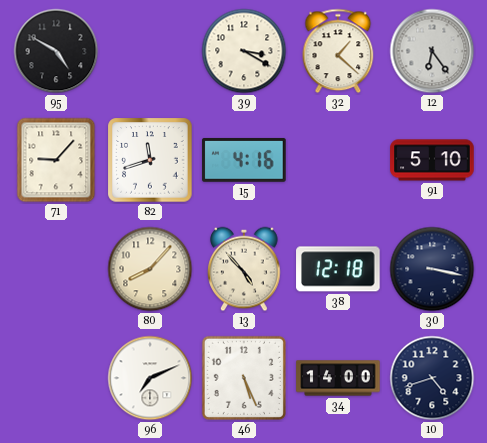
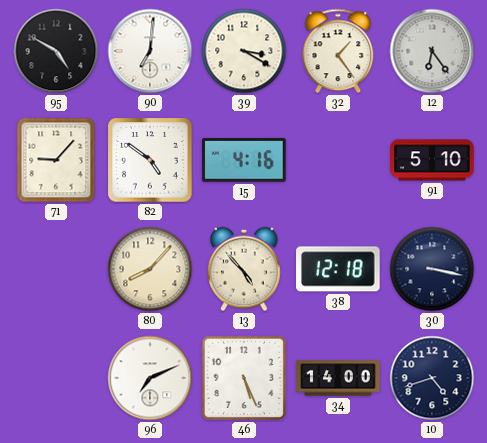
90: none -> 7:01
32: 1:22 -> 1:24
82: 11:42 -> 4:51
